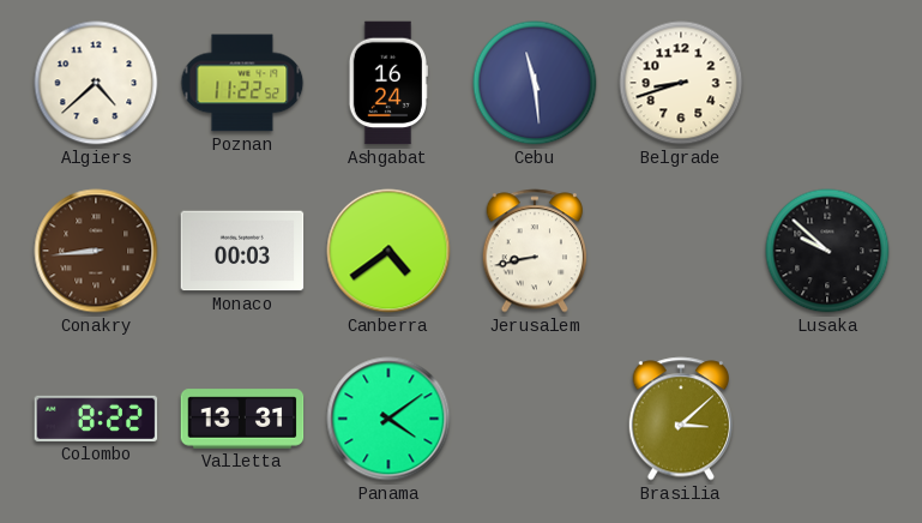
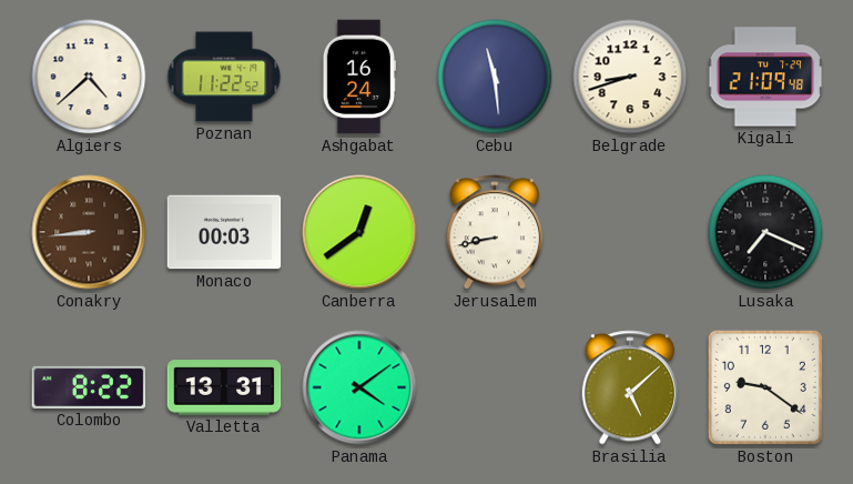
Kigali: none -> 21:09
Canberra: 4:39 -> 12:39
Lusaka: 9:52 -> 7:19
Brasilia: 3:08 -> 5:08
Boston: none -> 9:21
